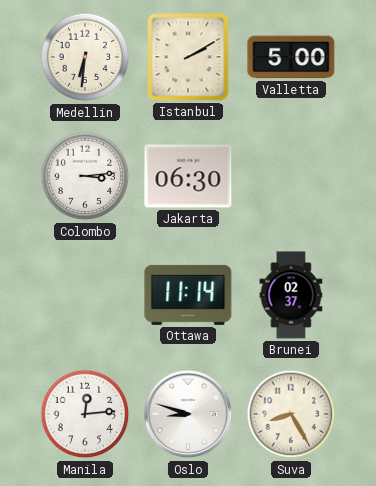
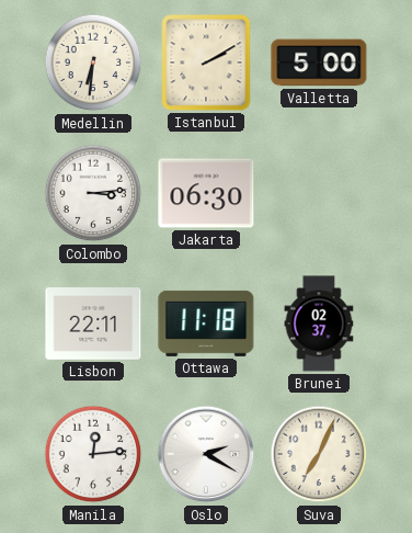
Lisbon: none -> 22:11
Ottawa: 11:14 -> 11:18
Oslo: 8:48 -> 2:20
Suva: 8:25 -> 7:04
